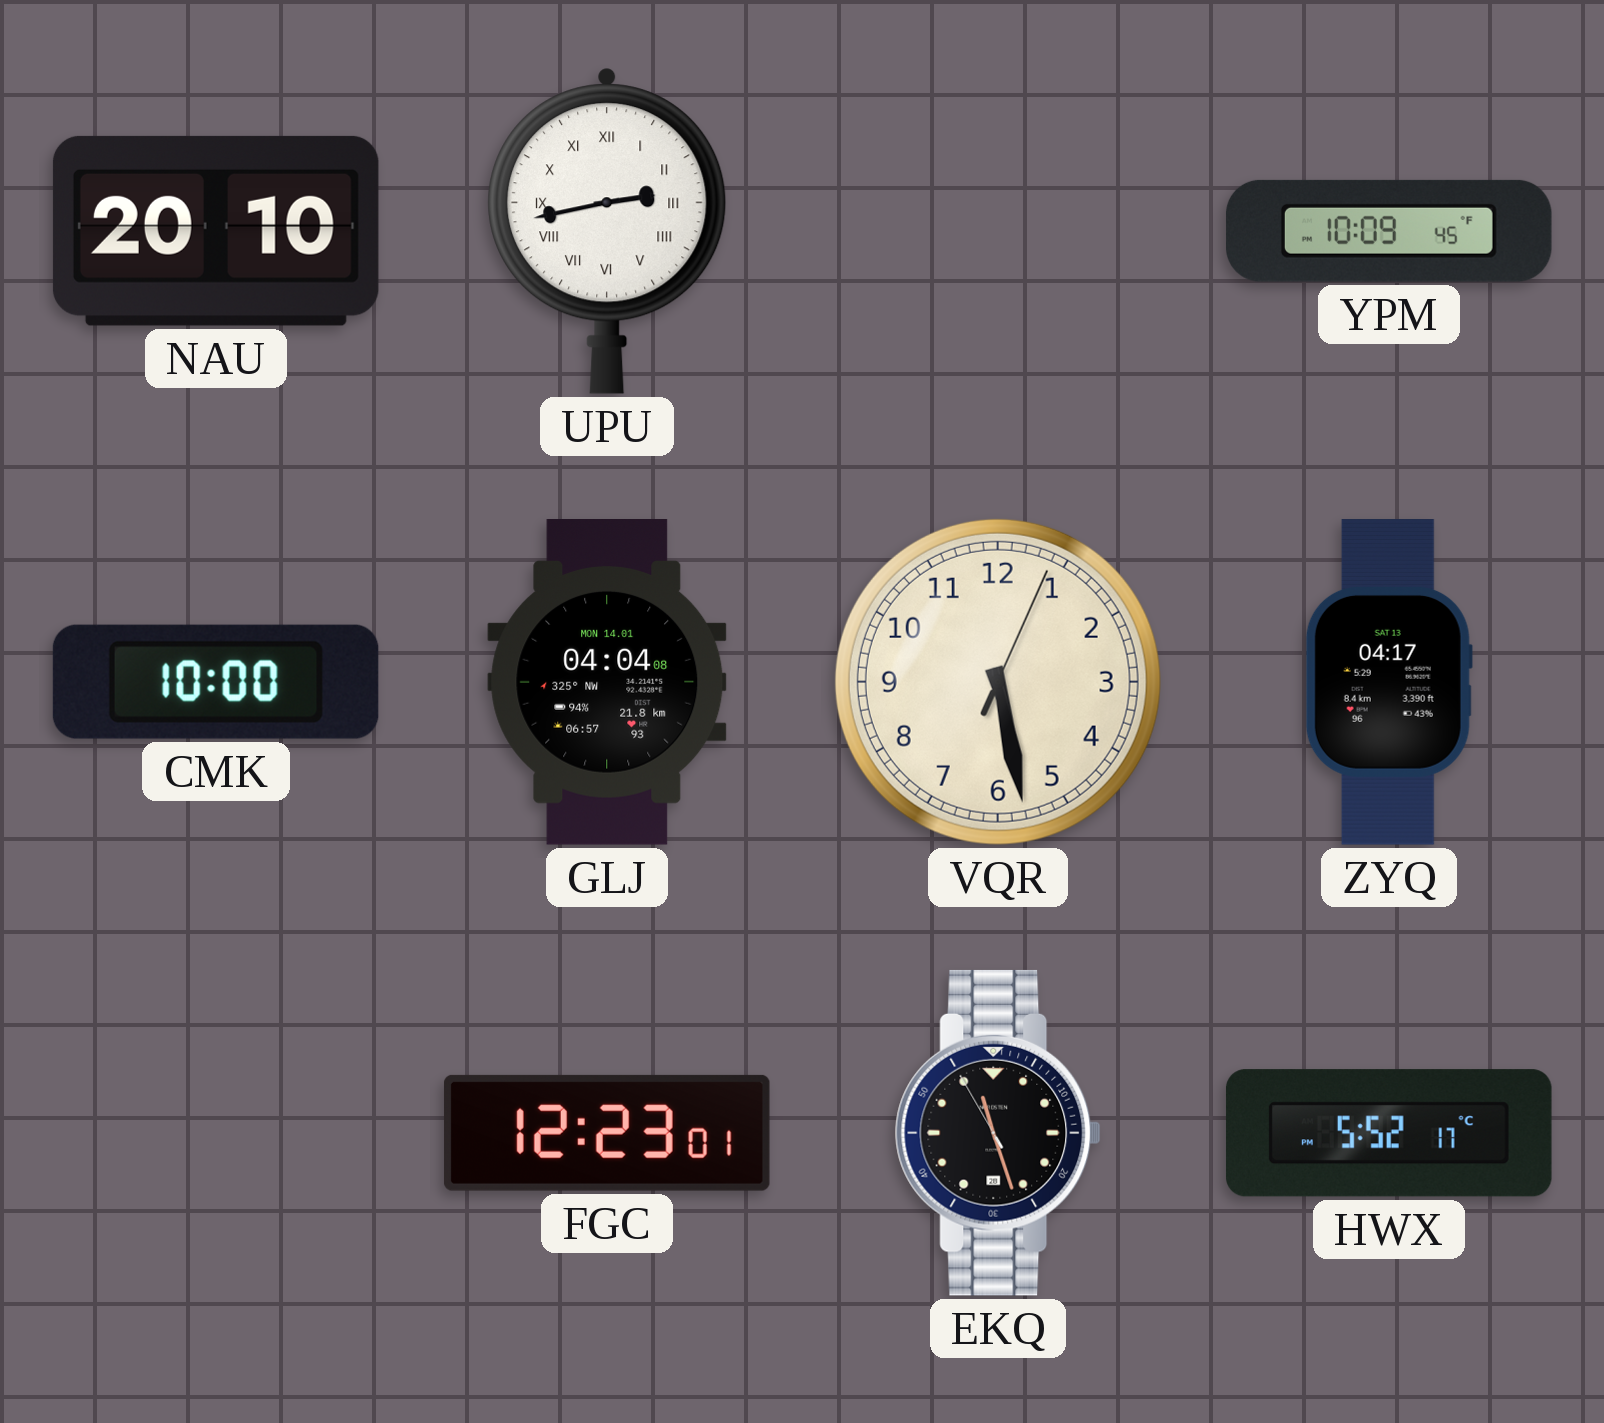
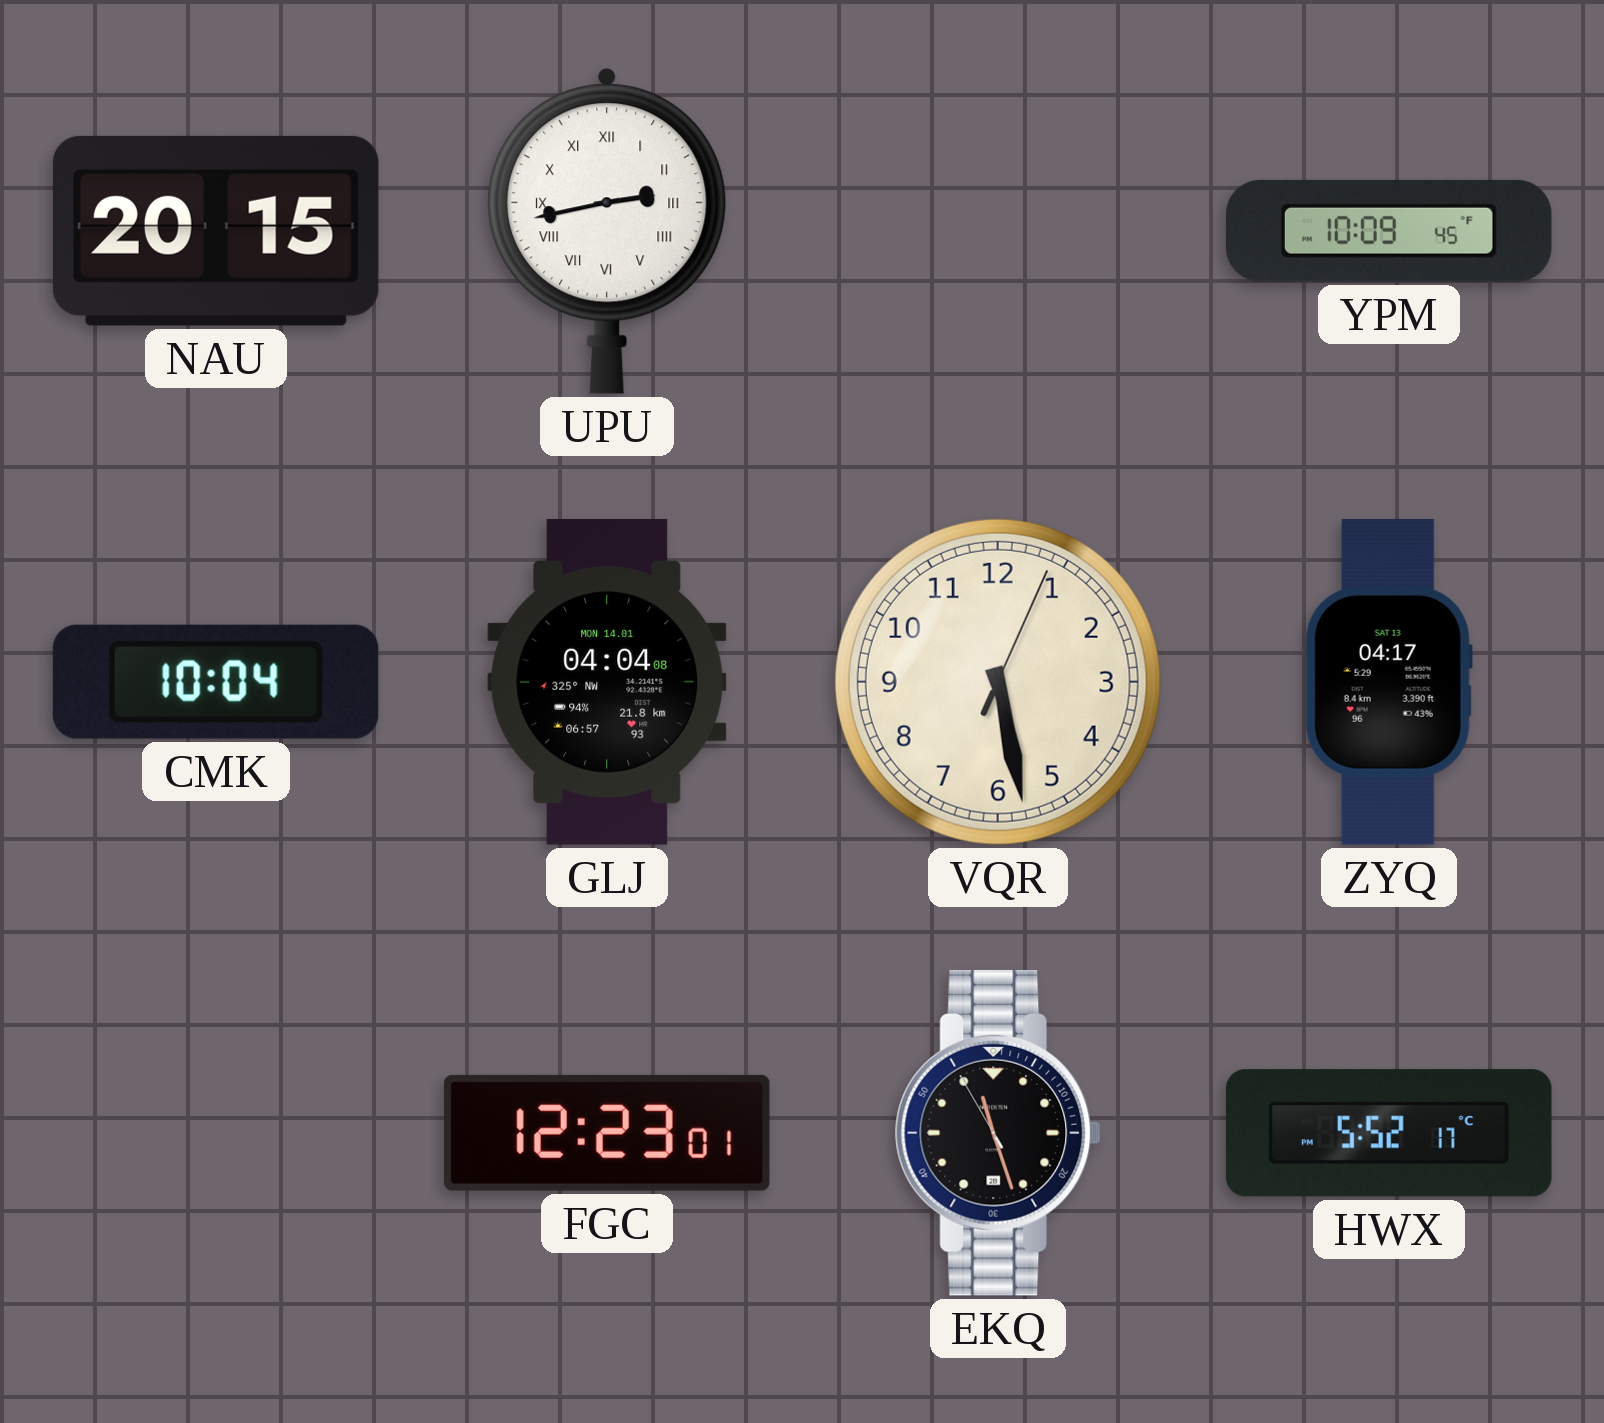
NAU: 20:10 -> 20:15
CMK: 10:00 -> 10:04
